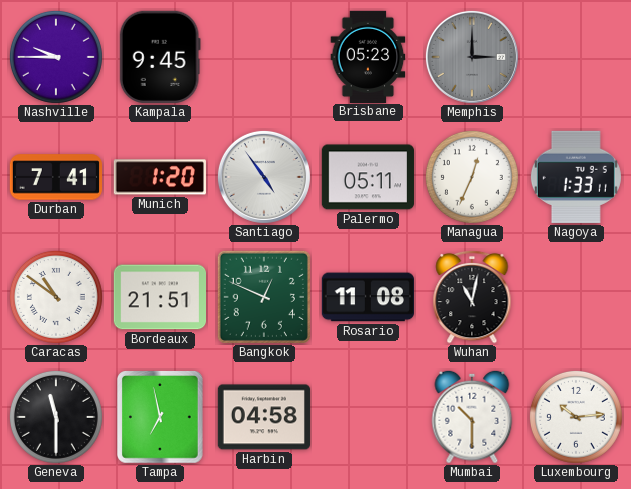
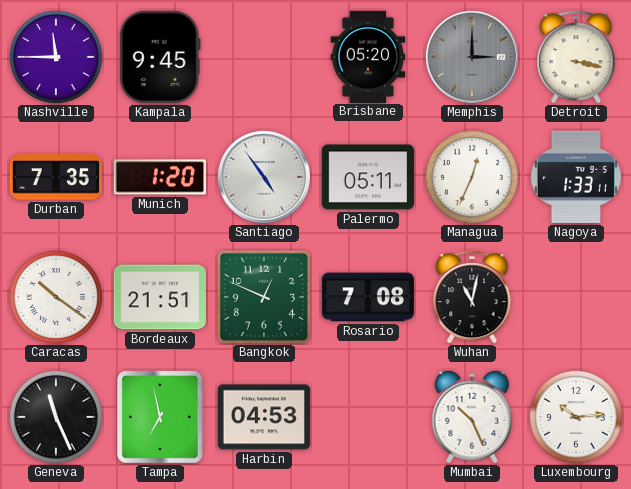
Nashville: 9:45 -> 11:45
Brisbane: 05:23 -> 05:20
Detroit: none -> 3:17
Durban: 7:41 -> 7:35
Caracas: 10:51 -> 10:21
Rosario: 11:08 -> 7:08
Geneva: 11:30 -> 11:26
Harbin: 04:58 -> 04:53
Mumbai: 10:30 -> 10:26
